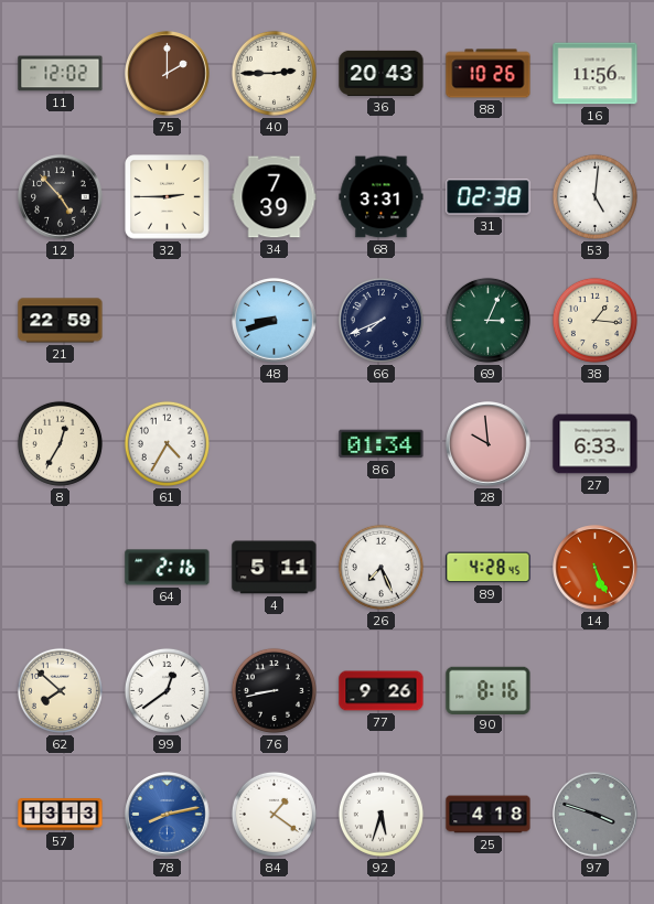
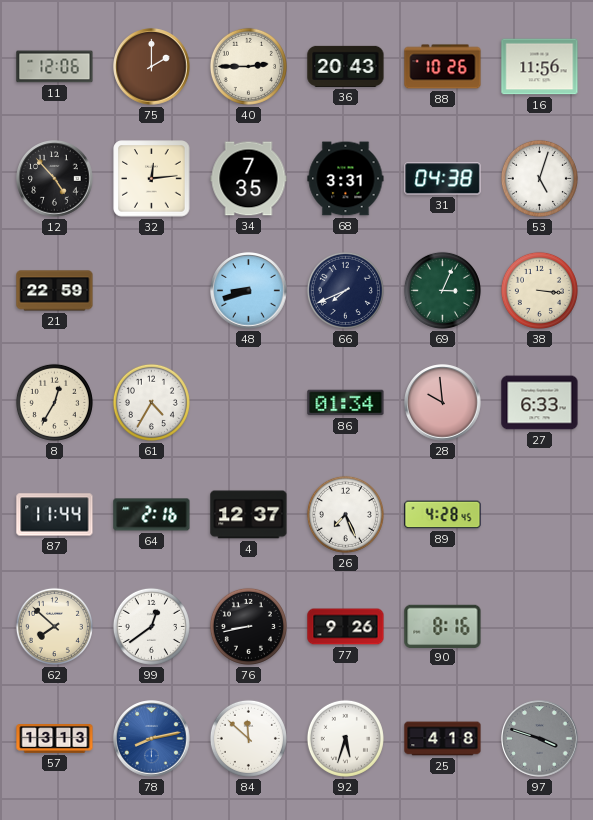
11: 12:02 -> 12:06
32: 2:45 -> 12:14
34: 7:39 -> 7:35
31: 02:38 -> 04:38
53: 5:01 -> 5:03
38: 1:16 -> 3:16
87: none -> 11:44
4: 5:11 -> 12:37
14: 5:26 -> none
84: 1:21 -> 11:52
